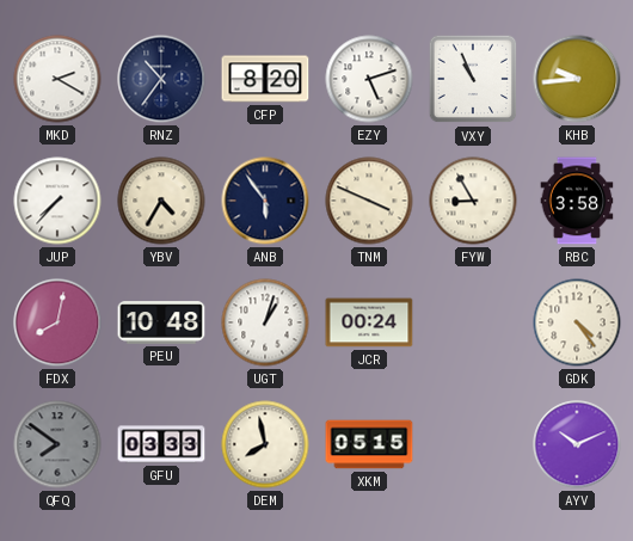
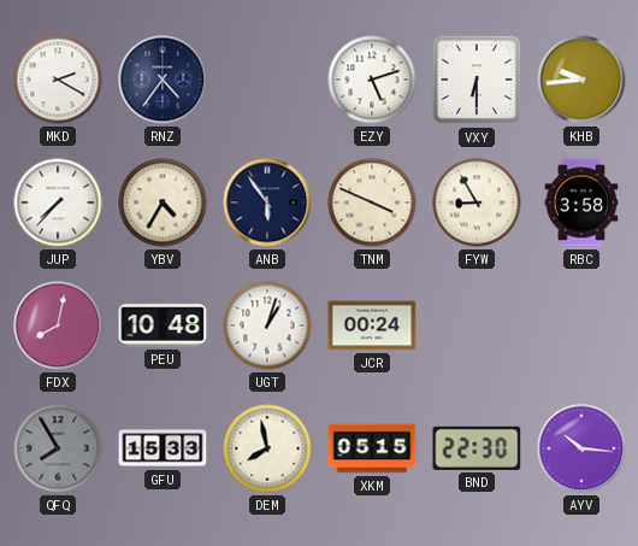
RNZ: 10:36 -> 4:36
CFP: 8:20 -> none
VXY: 10:56 -> 6:30
GDK: 4:24 -> none
QFQ: 7:51 -> 7:55
GFU: 03:33 -> 15:33
BND: none -> 22:30
AYV: 10:11 -> 10:16
